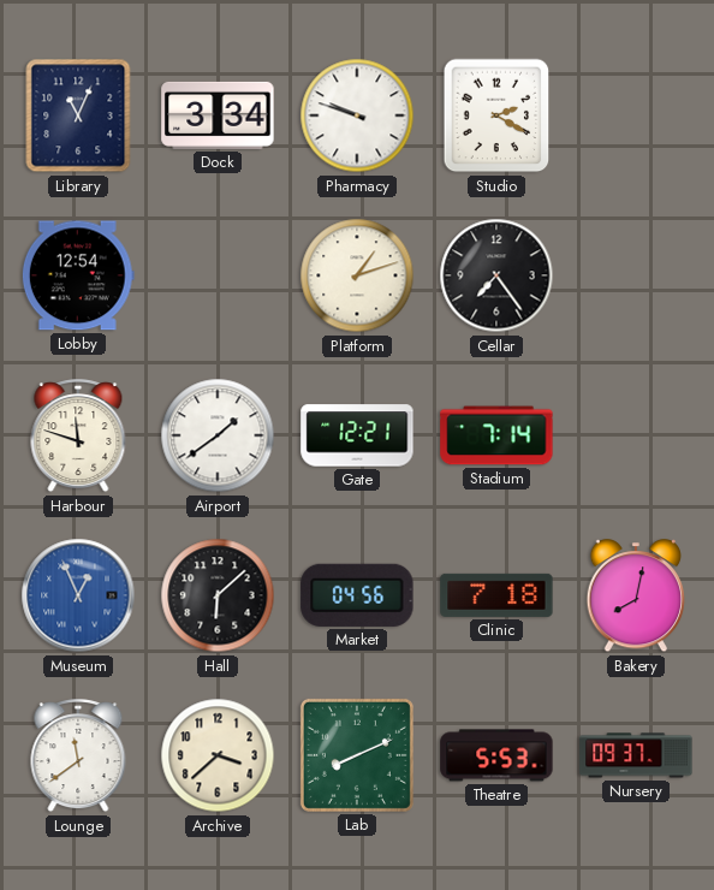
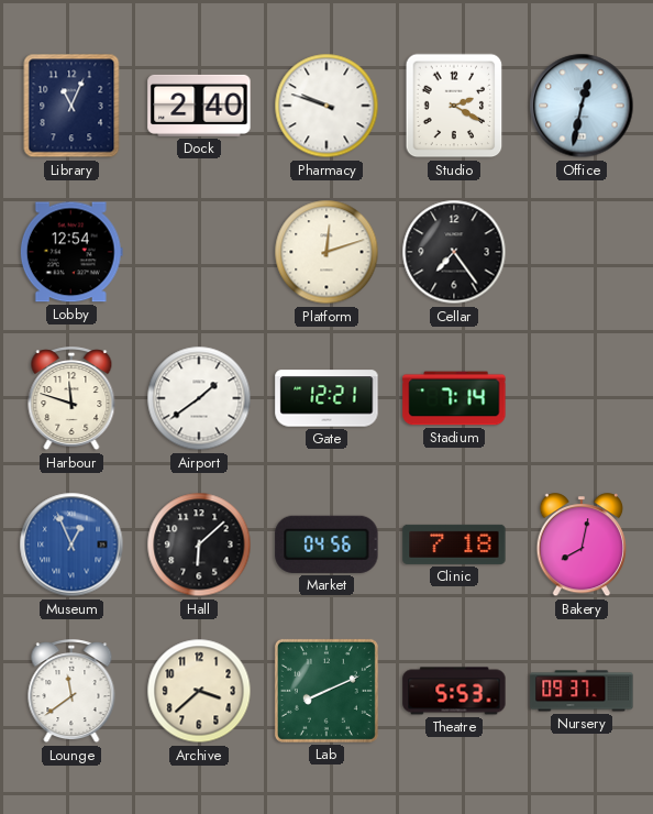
Dock: 3:34 -> 2:40
Office: none -> 12:32
Platform: 1:12 -> 12:12
